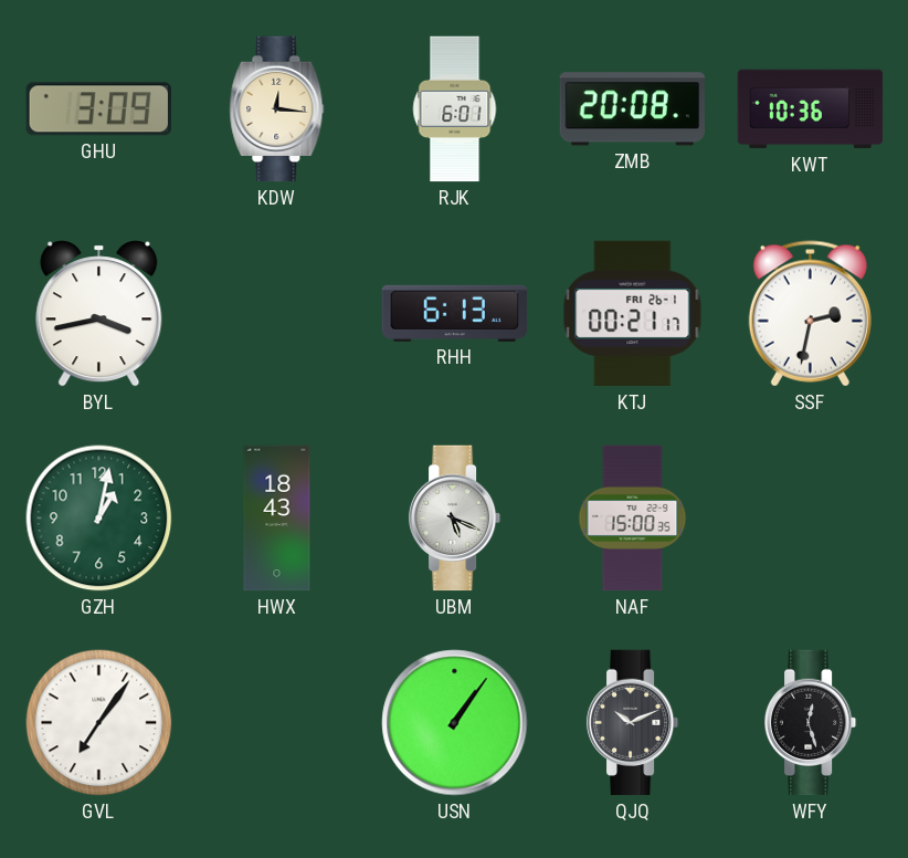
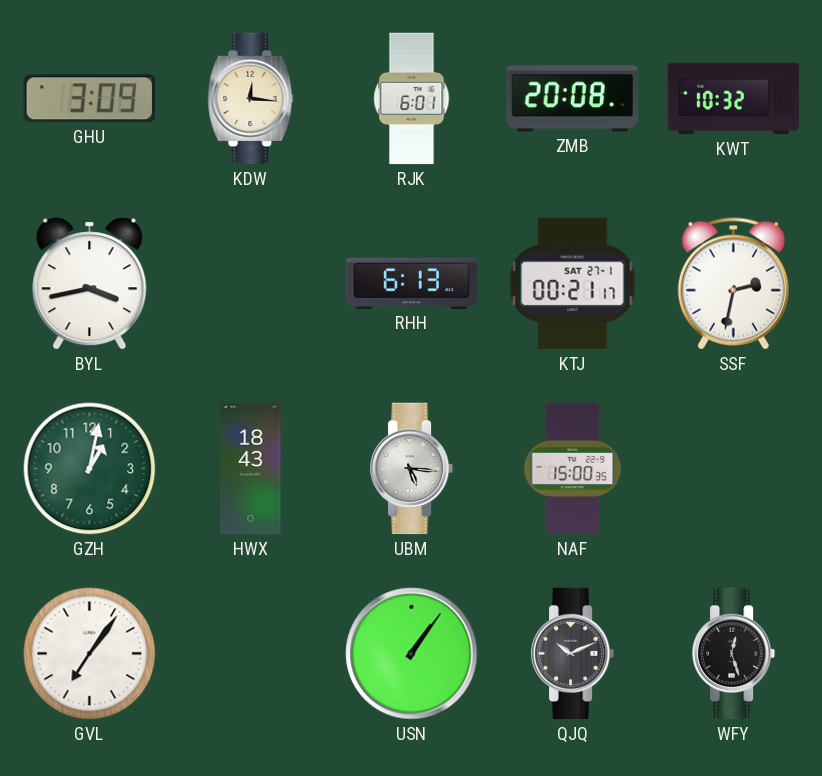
KWT: 10:36 -> 10:32
KTJ date: FRI 26-1 -> SAT 27-1
UBM: 5:19 -> 5:16
